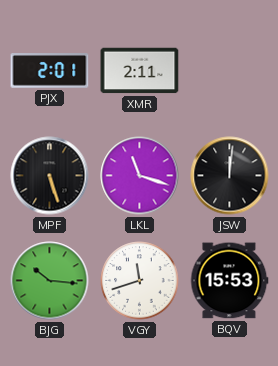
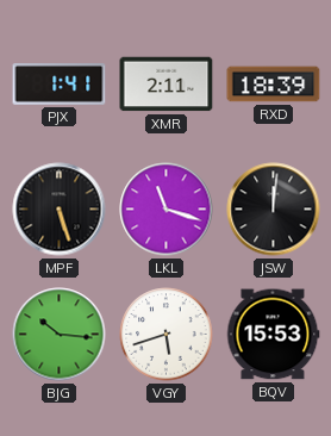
PJX: 2:01 -> 1:41
RXD: none -> 18:39
VGY: 11:42 -> 5:42
